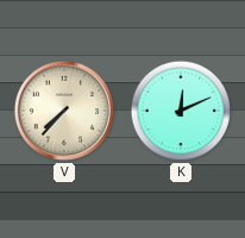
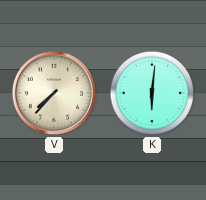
K: 12:11 -> 6:01
